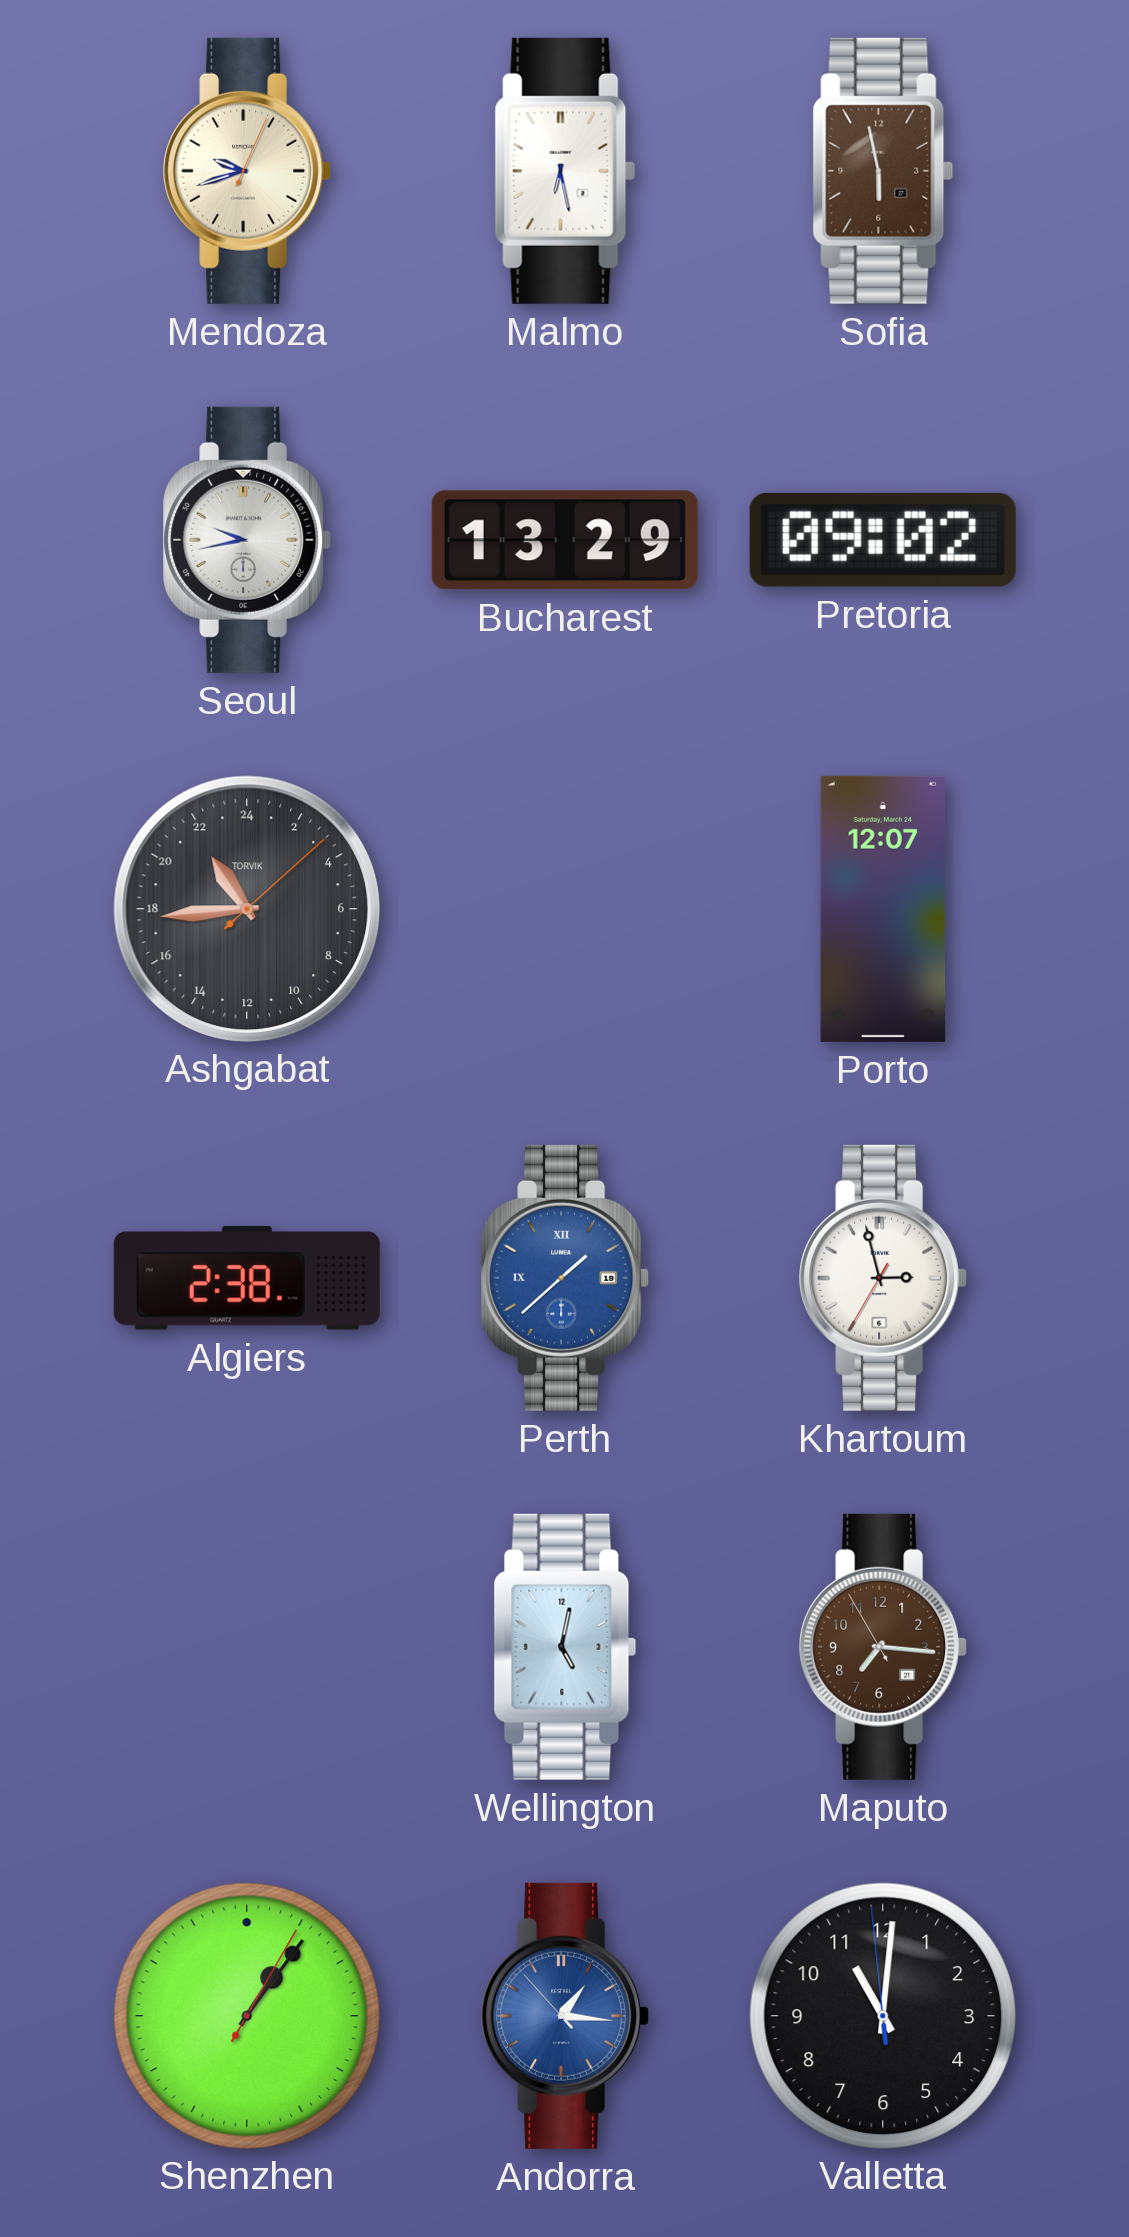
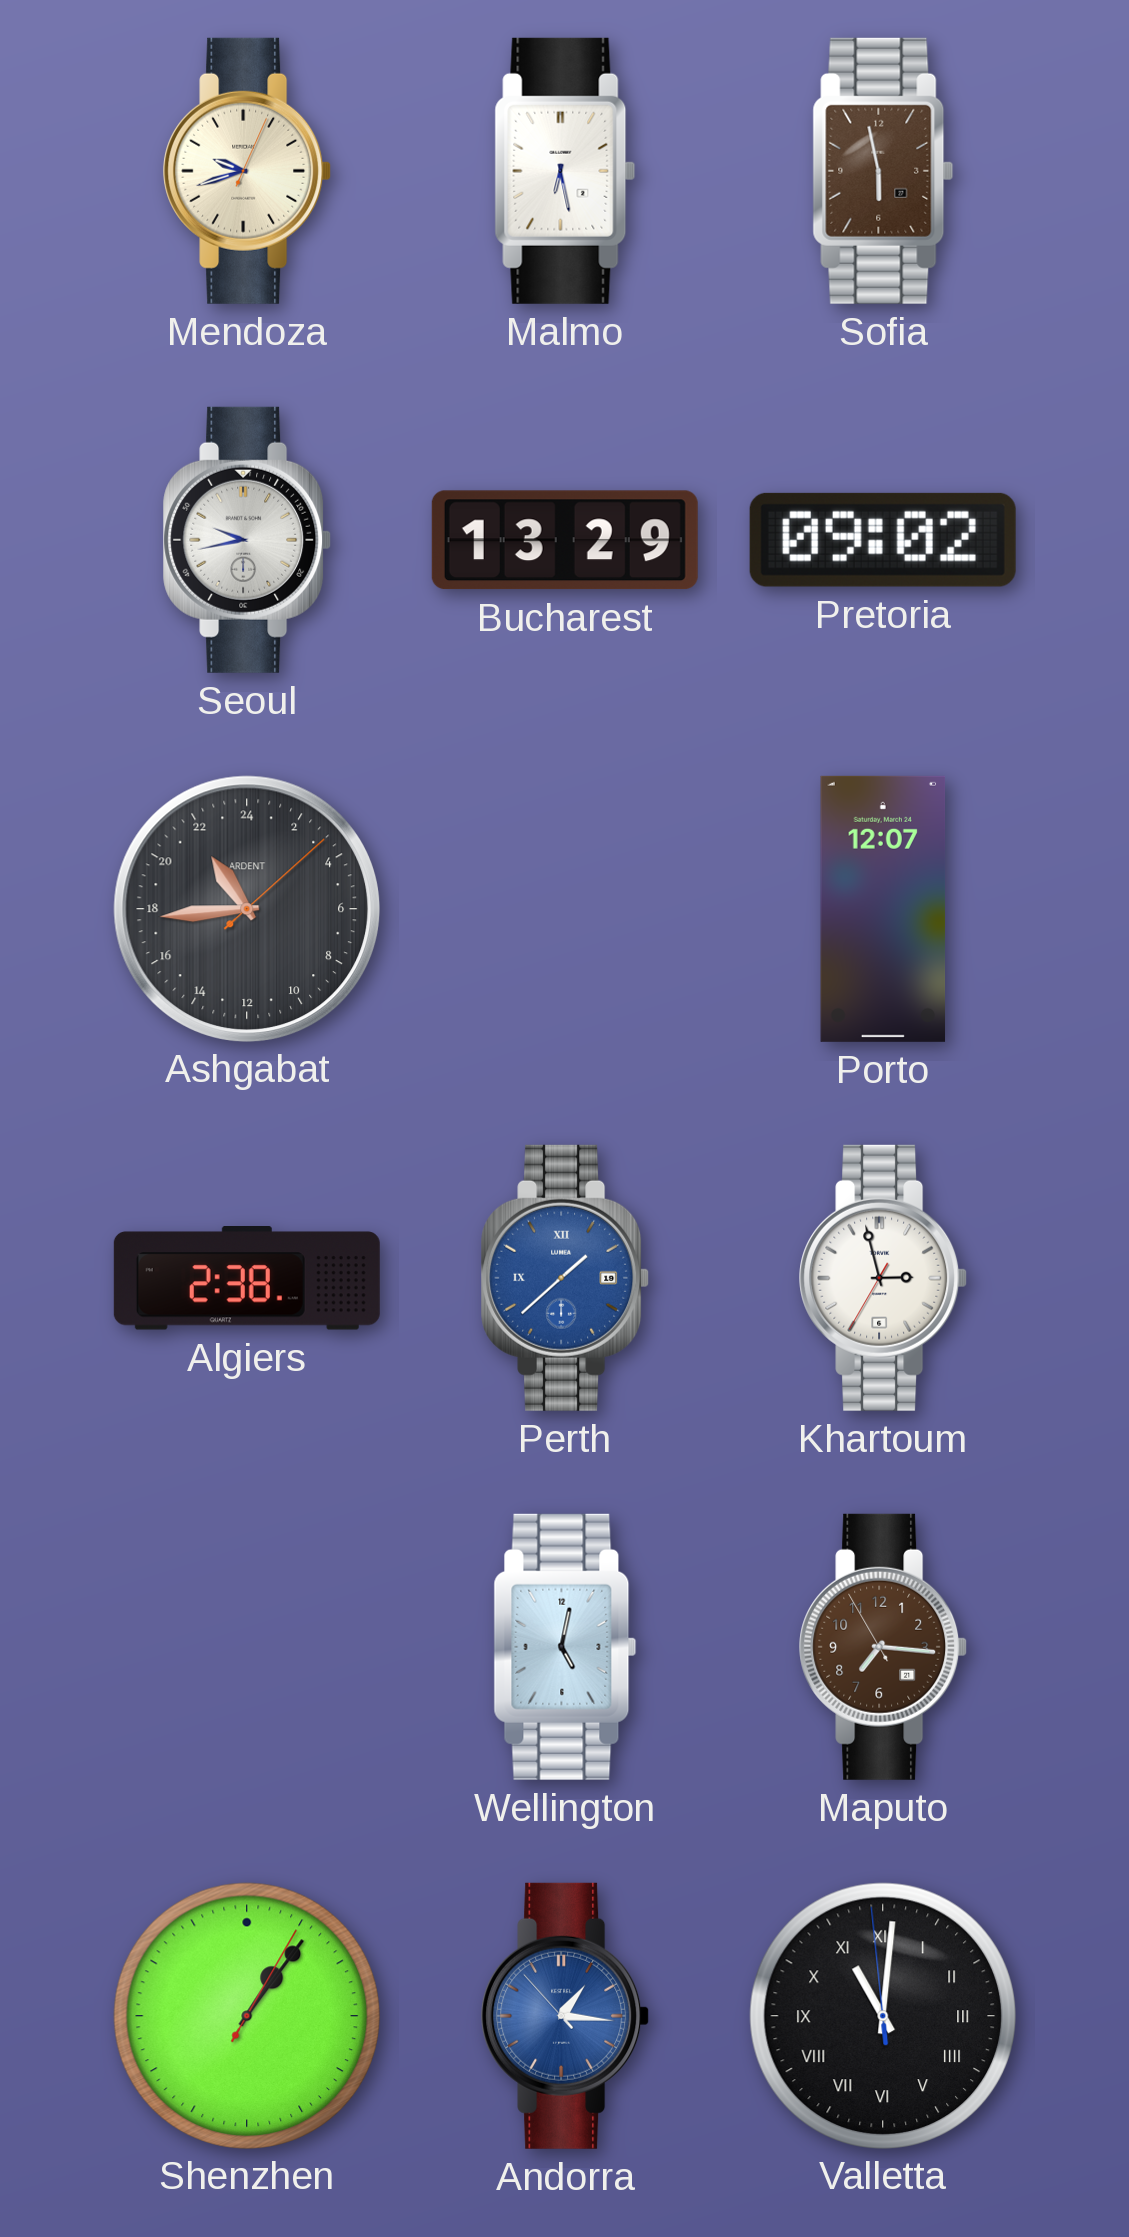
Ashgabat brand: TORVIK -> ARDENT
Valletta numerals: Arabic -> Roman
